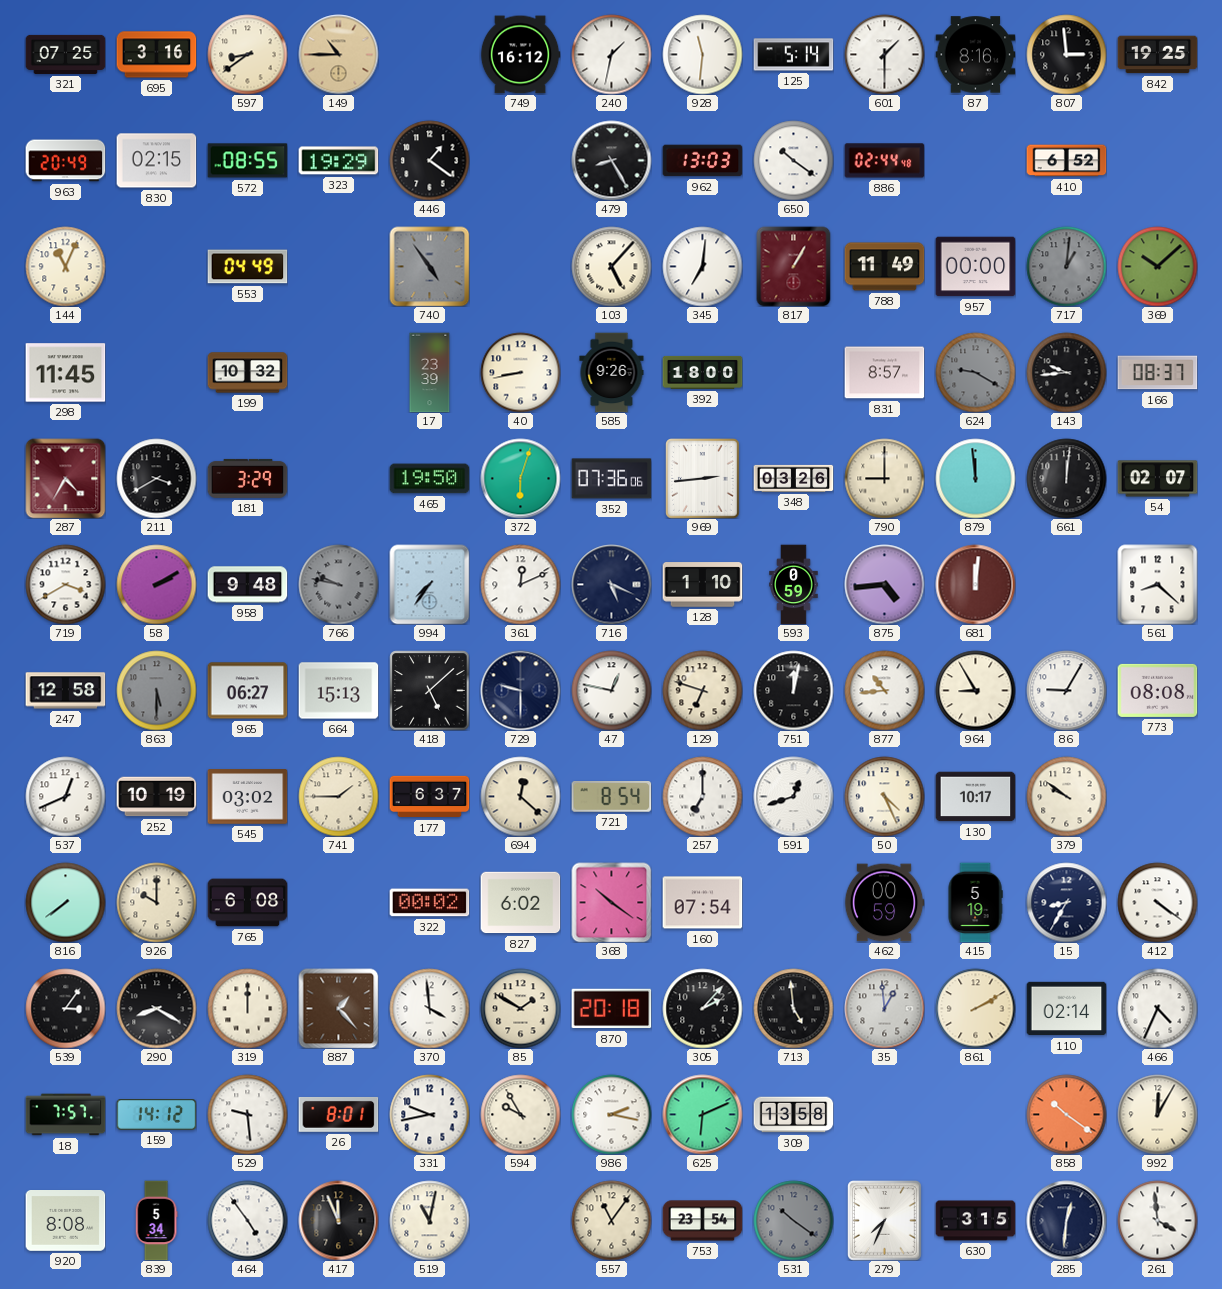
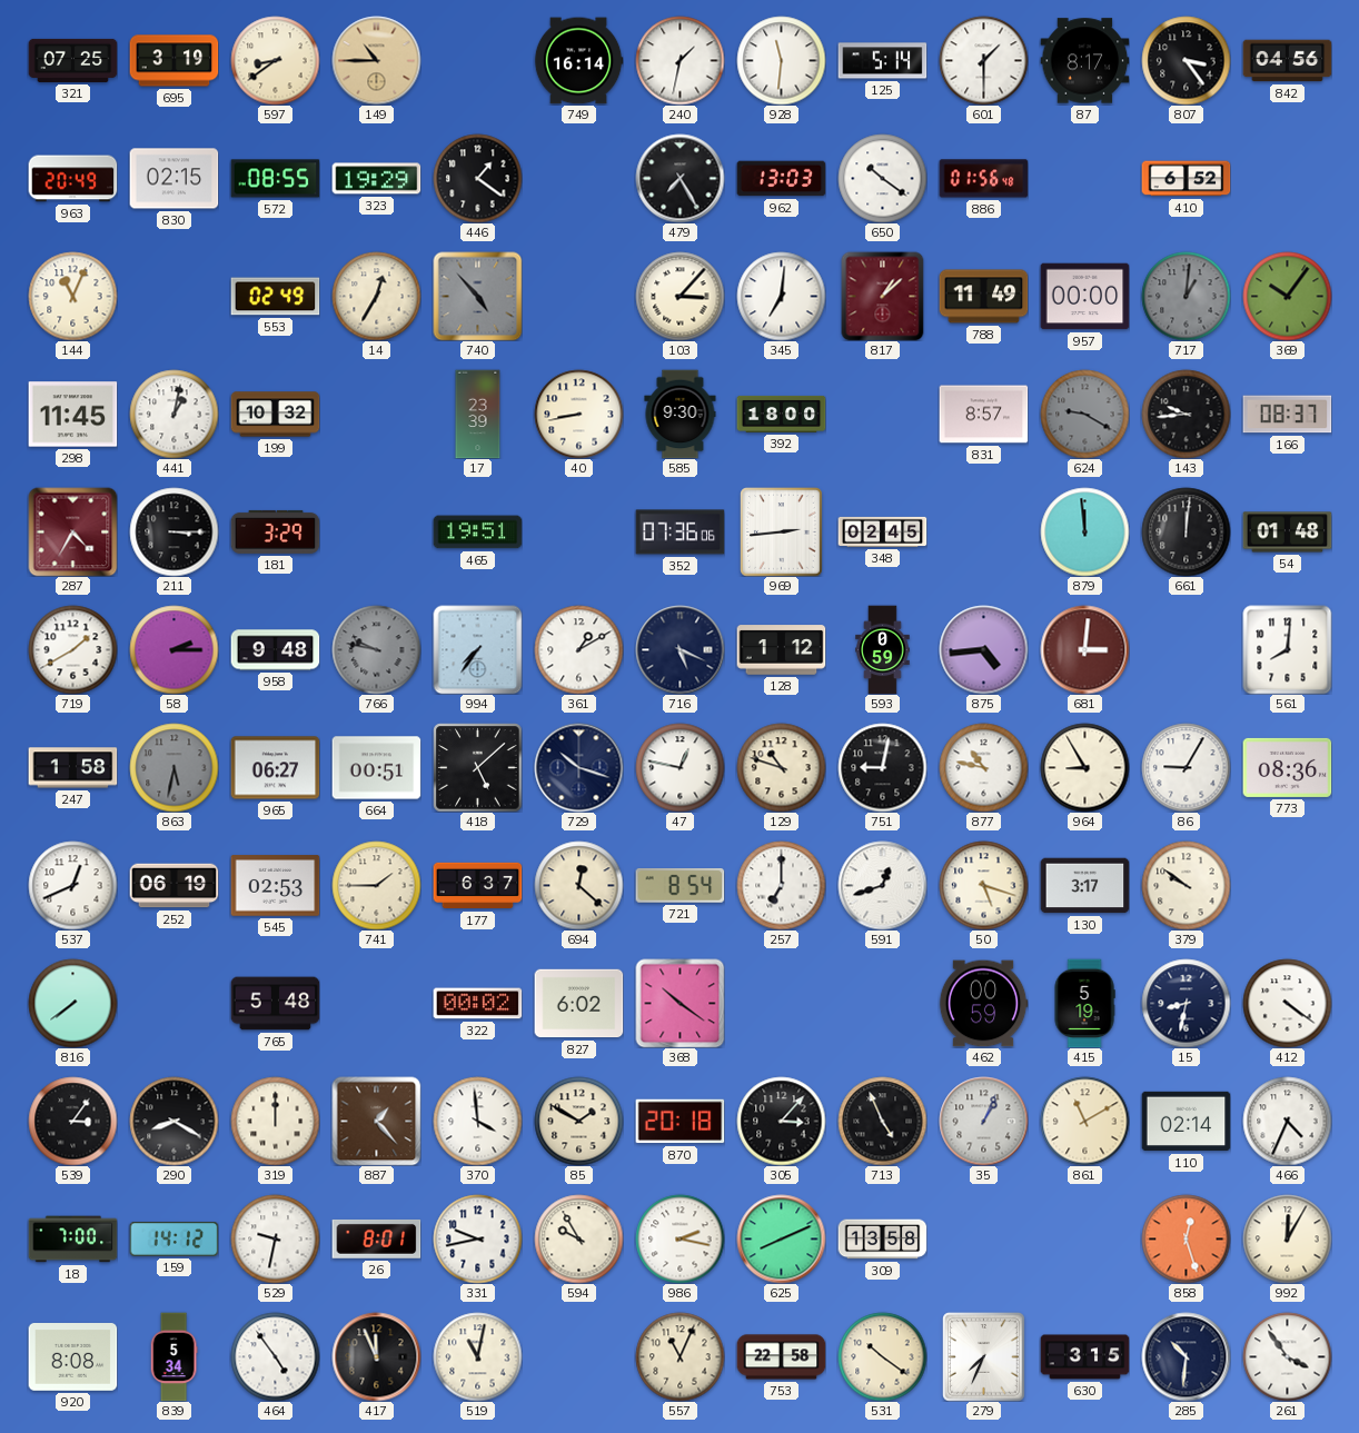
695: 3:16 -> 3:19
749: 16:12 -> 16:14
87: 8:16 -> 8:17
807: 2:59 -> 3:24
842: 19:25 -> 04:56
479: 8:25 -> 7:25
886: 02:44 -> 01:56
553: 04:49 -> 02:49
14: none -> 12:35
740: 4:54 -> 4:53
103: 5:07 -> 3:07
817: 1:05 -> 1:08
369: 10:08 -> 10:06
441: none -> 1:02
585: 9:26 -> 9:30
211: 3:40 -> 3:15
465: 19:50 -> 19:51
372: 6:03 -> none
348: 03:26 -> 02:45
790: 9:00 -> none
54: 02:07 -> 01:48
719: 3:40 -> 1:40
58: 2:10 -> 2:15
361: 12:11 -> 1:10
128: 1:10 -> 1:12
681: 12:01 -> 3:01
561: 8:22 -> 8:01
247: 12:58 -> 1:58
863: 5:30 -> 5:32
664: 15:13 -> 00:51
729: 9:30 -> 10:18
129: 6:48 -> 10:48
751: 12:02 -> 9:02
877: 10:44 -> 10:47
773: 08:08 -> 08:36
252: 10:19 -> 06:19
545: 03:02 -> 02:53
50: 4:26 -> 5:18
130: 10:17 -> 3:17
926: 10:00 -> none
765: 6:08 -> 5:48
160: 07:54 -> none
15: 8:35 -> 8:32
305: 2:07 -> 3:07
713: 4:59 -> 4:56
35: 12:59 -> 1:04
861: 2:10 -> 11:10
18: 7:57 -> 7:00
529: 9:29 -> 9:32
625: 6:11 -> 8:11
858: 10:21 -> 12:27
557: 11:06 -> 11:04
753: 23:54 -> 22:58
531 dial: grey -> cream
285: 12:31 -> 10:31
261: 3:59 -> 3:54
